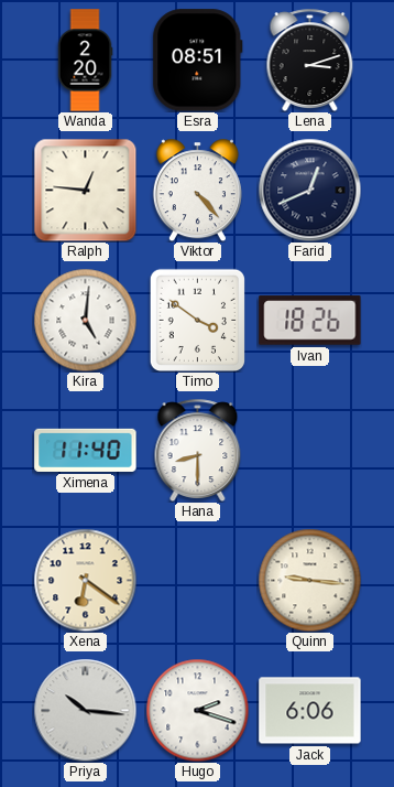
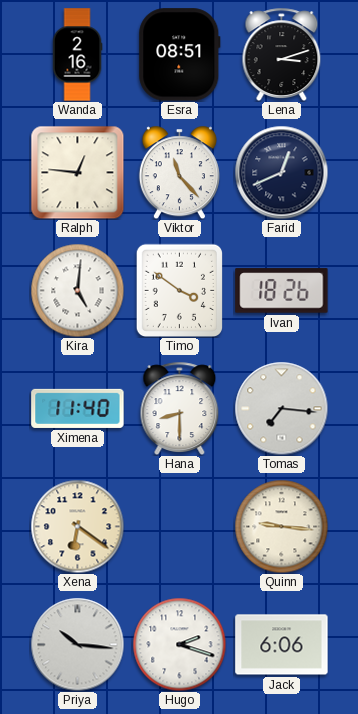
Wanda: 2:20 -> 2:16
Viktor: 4:23 -> 11:23
Tomas: none -> 7:16
